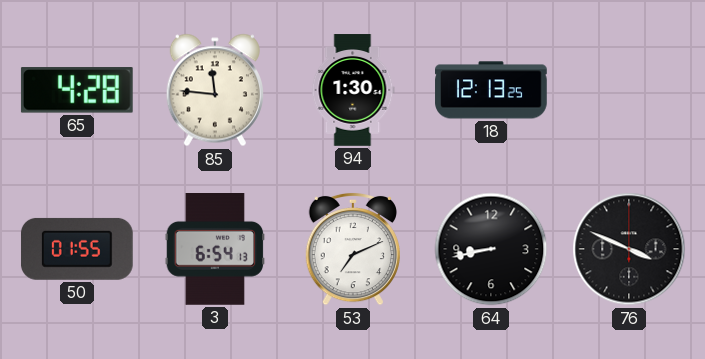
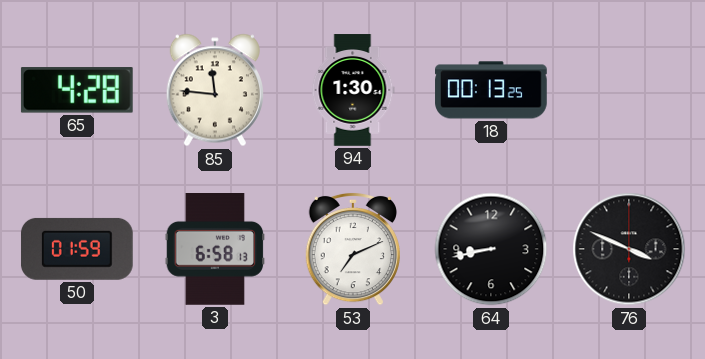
18: 12:13 -> 00:13
50: 01:55 -> 01:59
3: 6:54 -> 6:58
